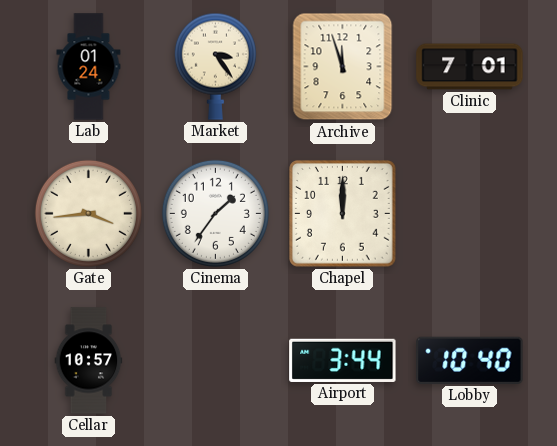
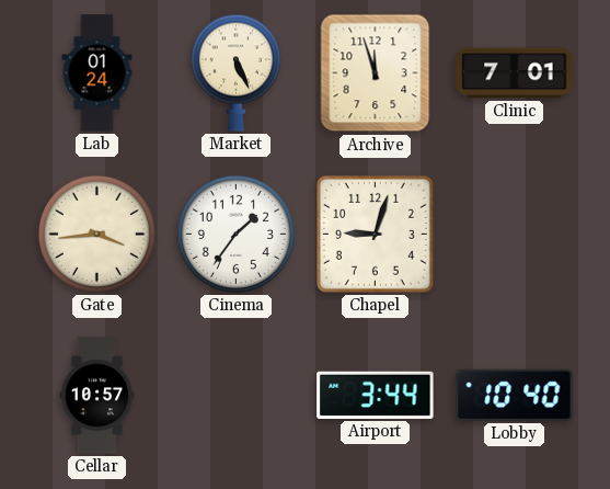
Market: 3:24 -> 5:26
Chapel: 12:00 -> 9:03
